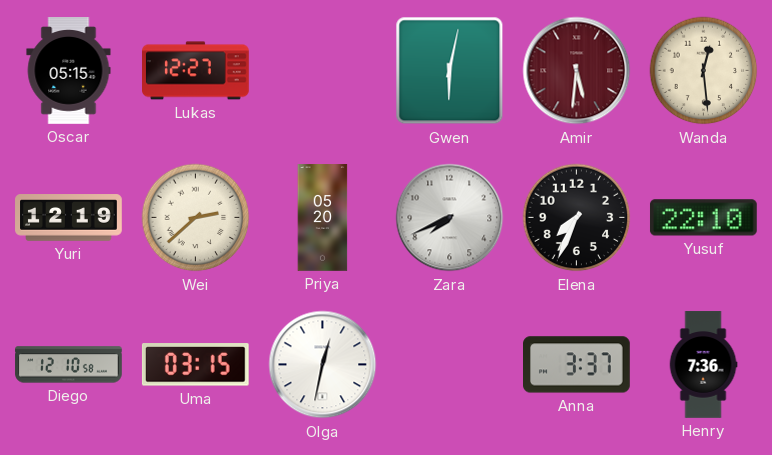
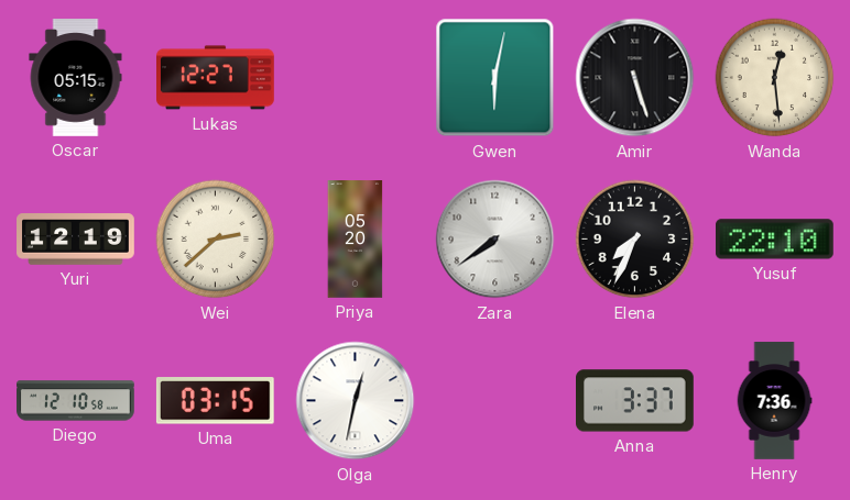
Amir: 5:31 -> 5:27
Amir dial: burgundy -> black
Zara: 7:41 -> 7:39
